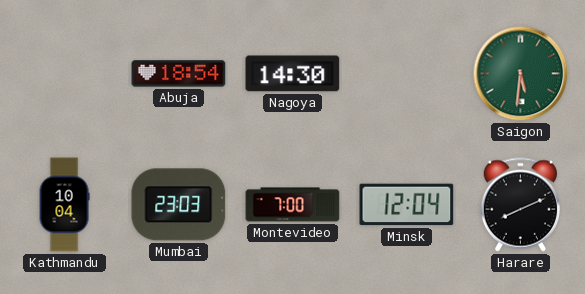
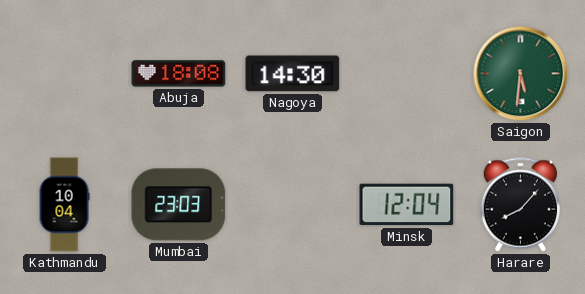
Abuja: 18:54 -> 18:08
Montevideo: 7:00 -> none
Harare: 8:11 -> 8:07
